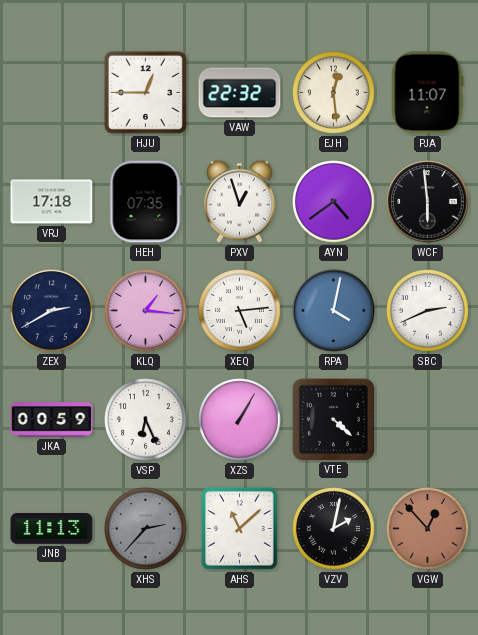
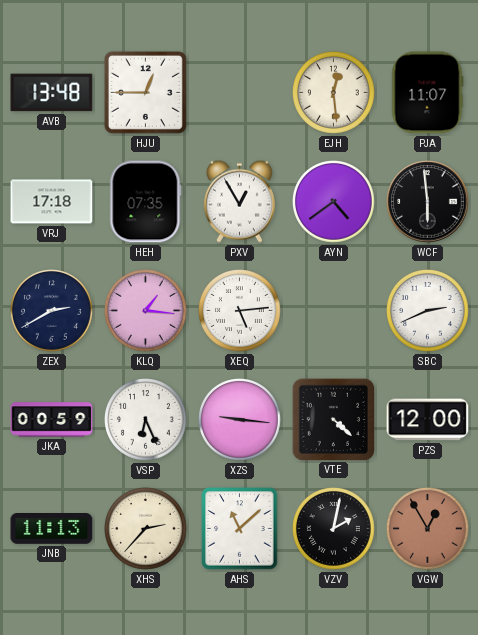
AVB: none -> 13:48
VAW: 22:32 -> none
PXV: 12:57 -> 12:55
RPA: 4:02 -> none
XZS: 1:05 -> 9:16
PZS: none -> 12:00
XHS dial: grey -> cream
VGW: 12:53 -> 12:55
